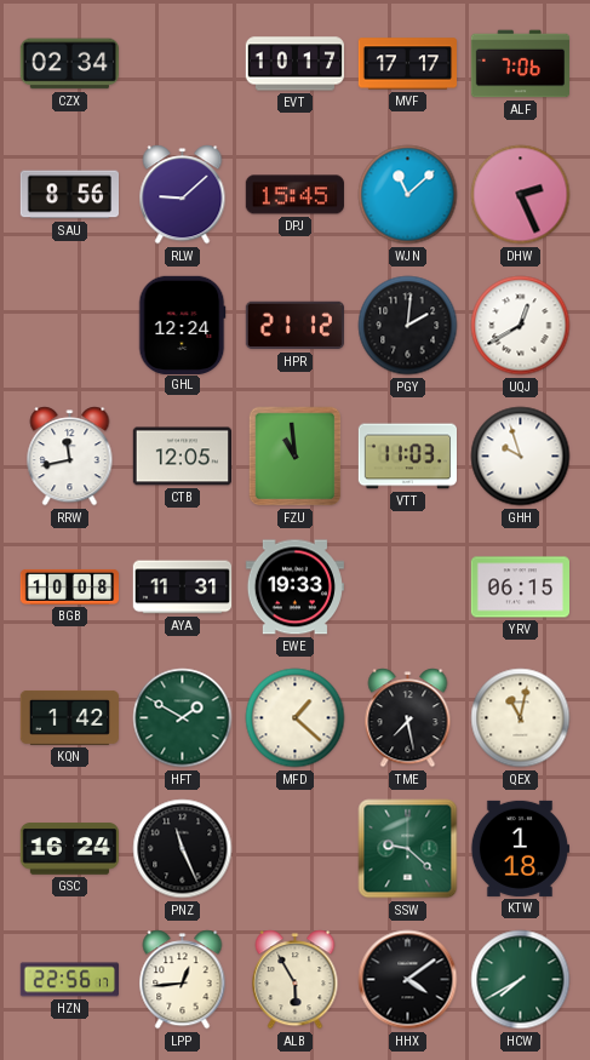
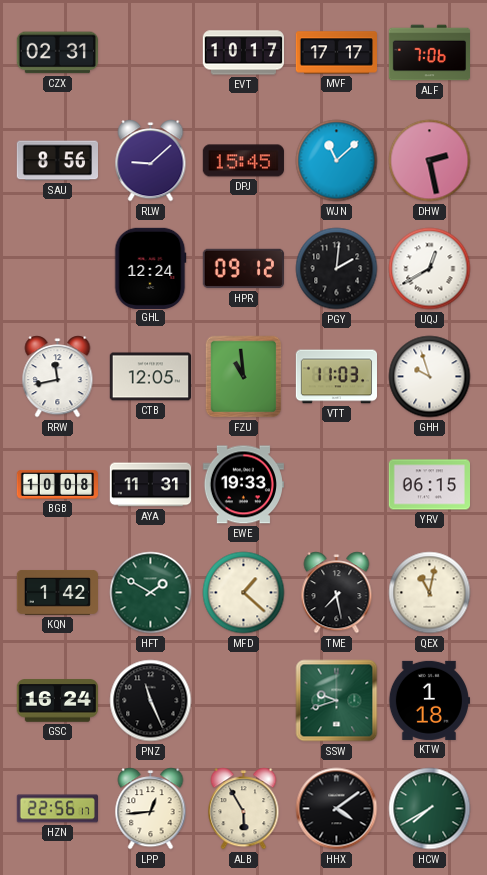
CZX: 02:34 -> 02:31
DHW: 2:26 -> 2:28
HPR: 21:12 -> 09:12
SSW: 9:22 -> 9:42
